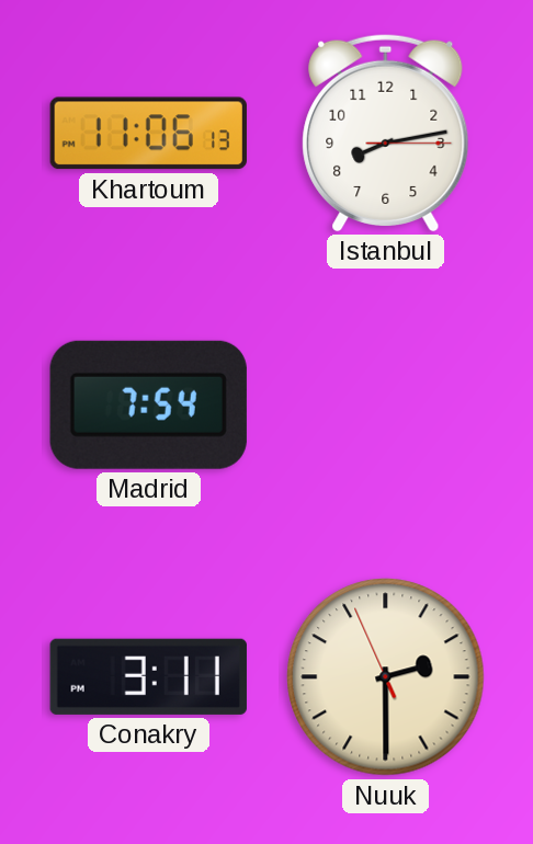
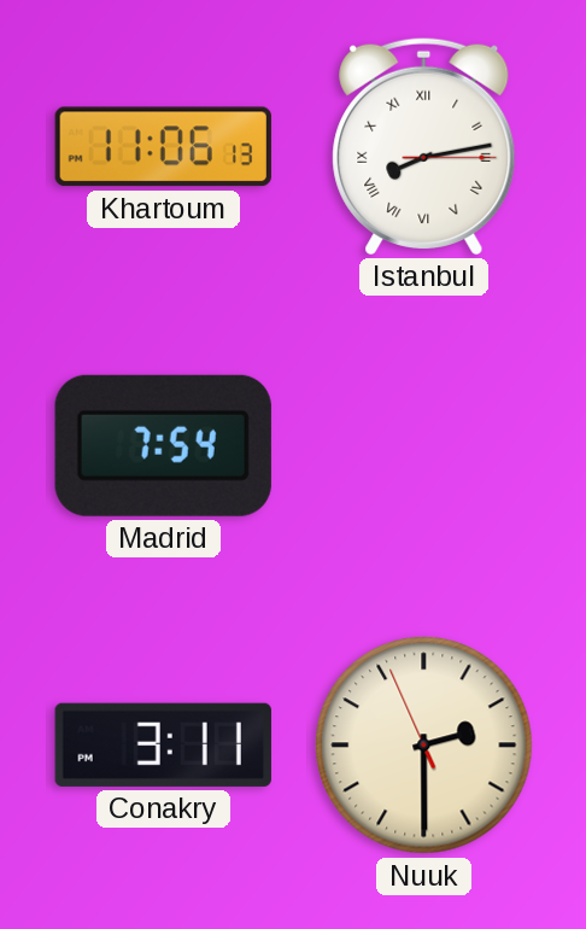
Istanbul numerals: Arabic -> Roman
